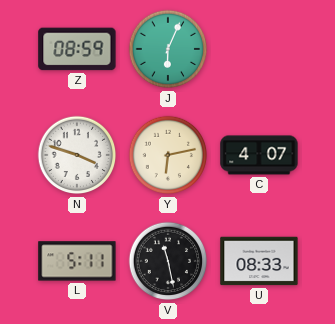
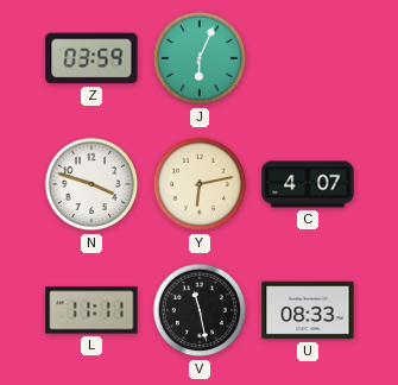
Z: 08:59 -> 03:59
L: 5:11 -> 11:11
